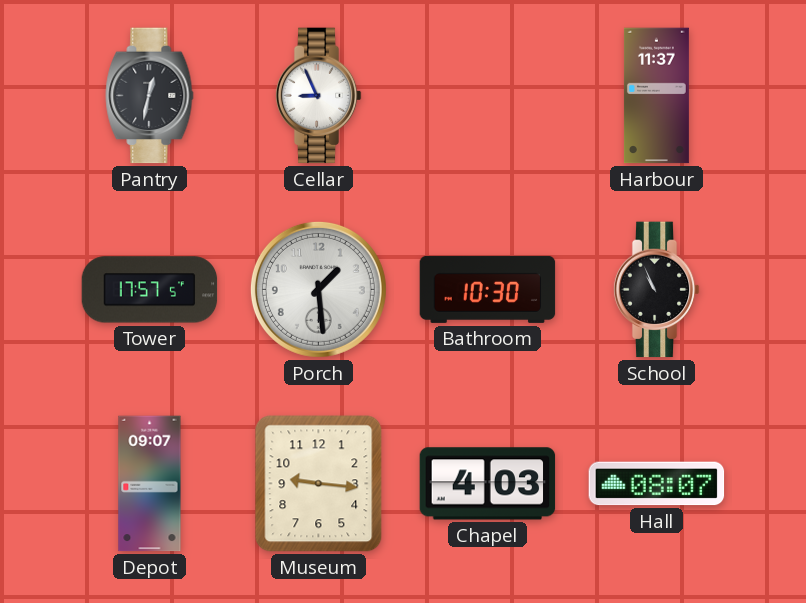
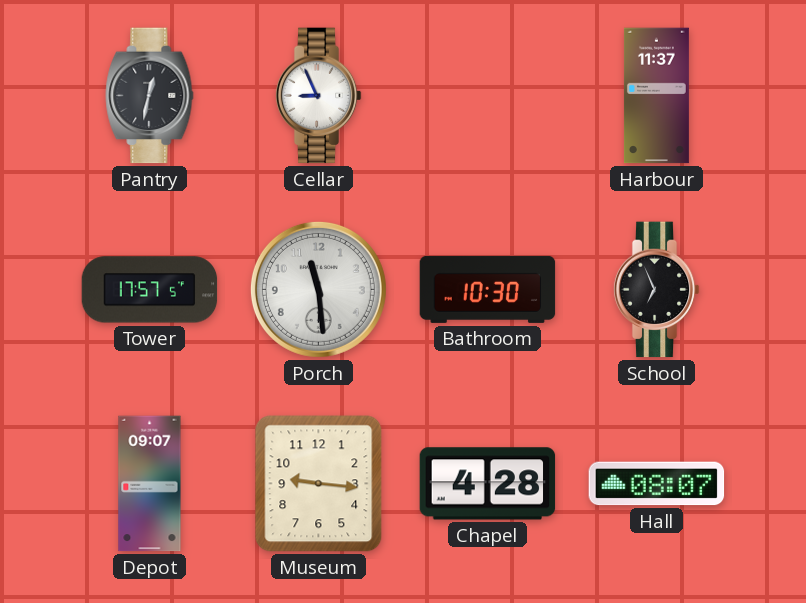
Porch: 1:29 -> 11:29
School: 10:56 -> 6:56
Chapel: 4:03 -> 4:28
